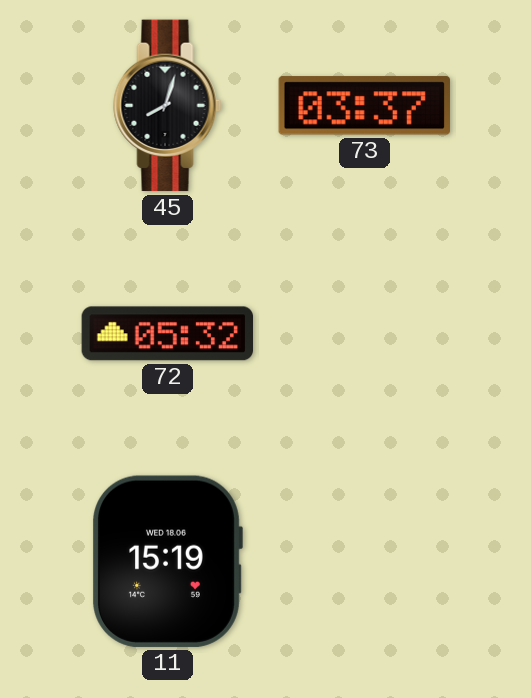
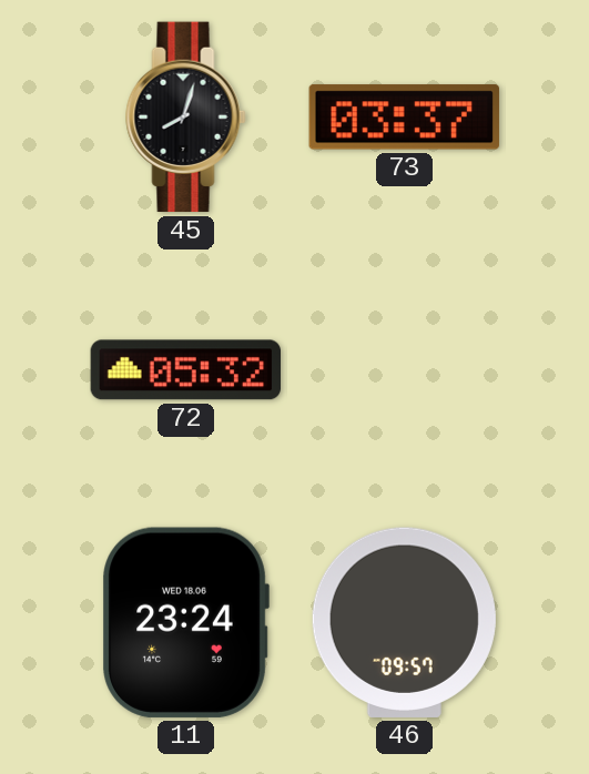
11: 15:19 -> 23:24
46: none -> 09:57
